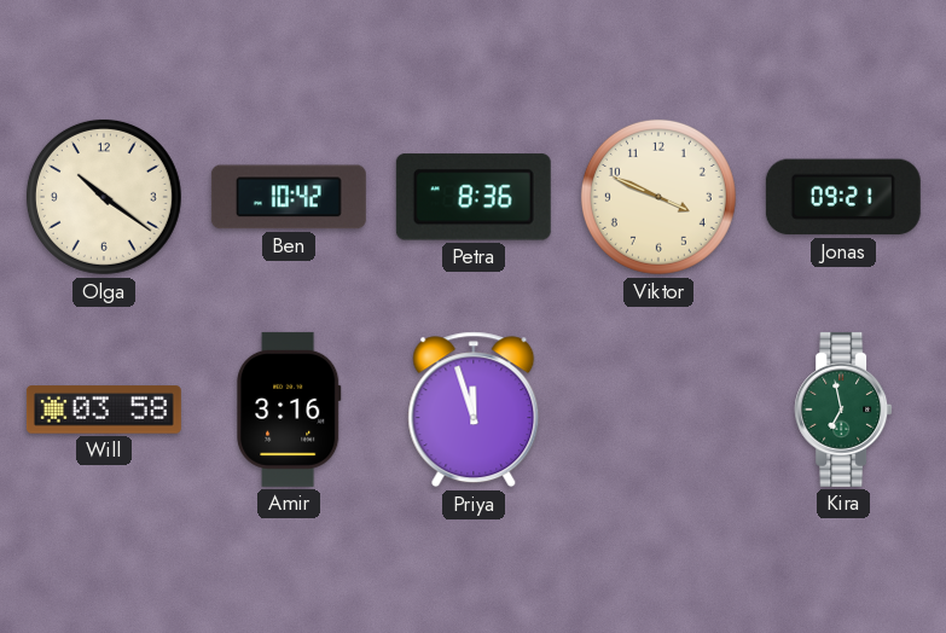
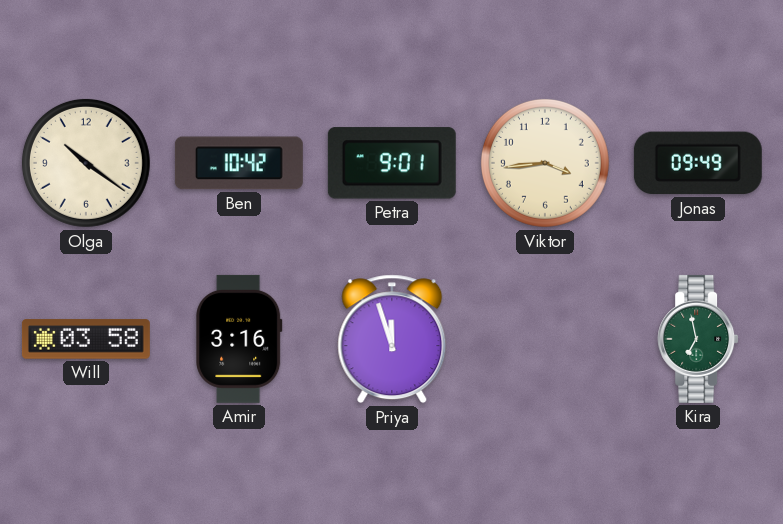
Petra: 8:36 -> 9:01
Viktor: 3:49 -> 3:44
Jonas: 09:21 -> 09:49
